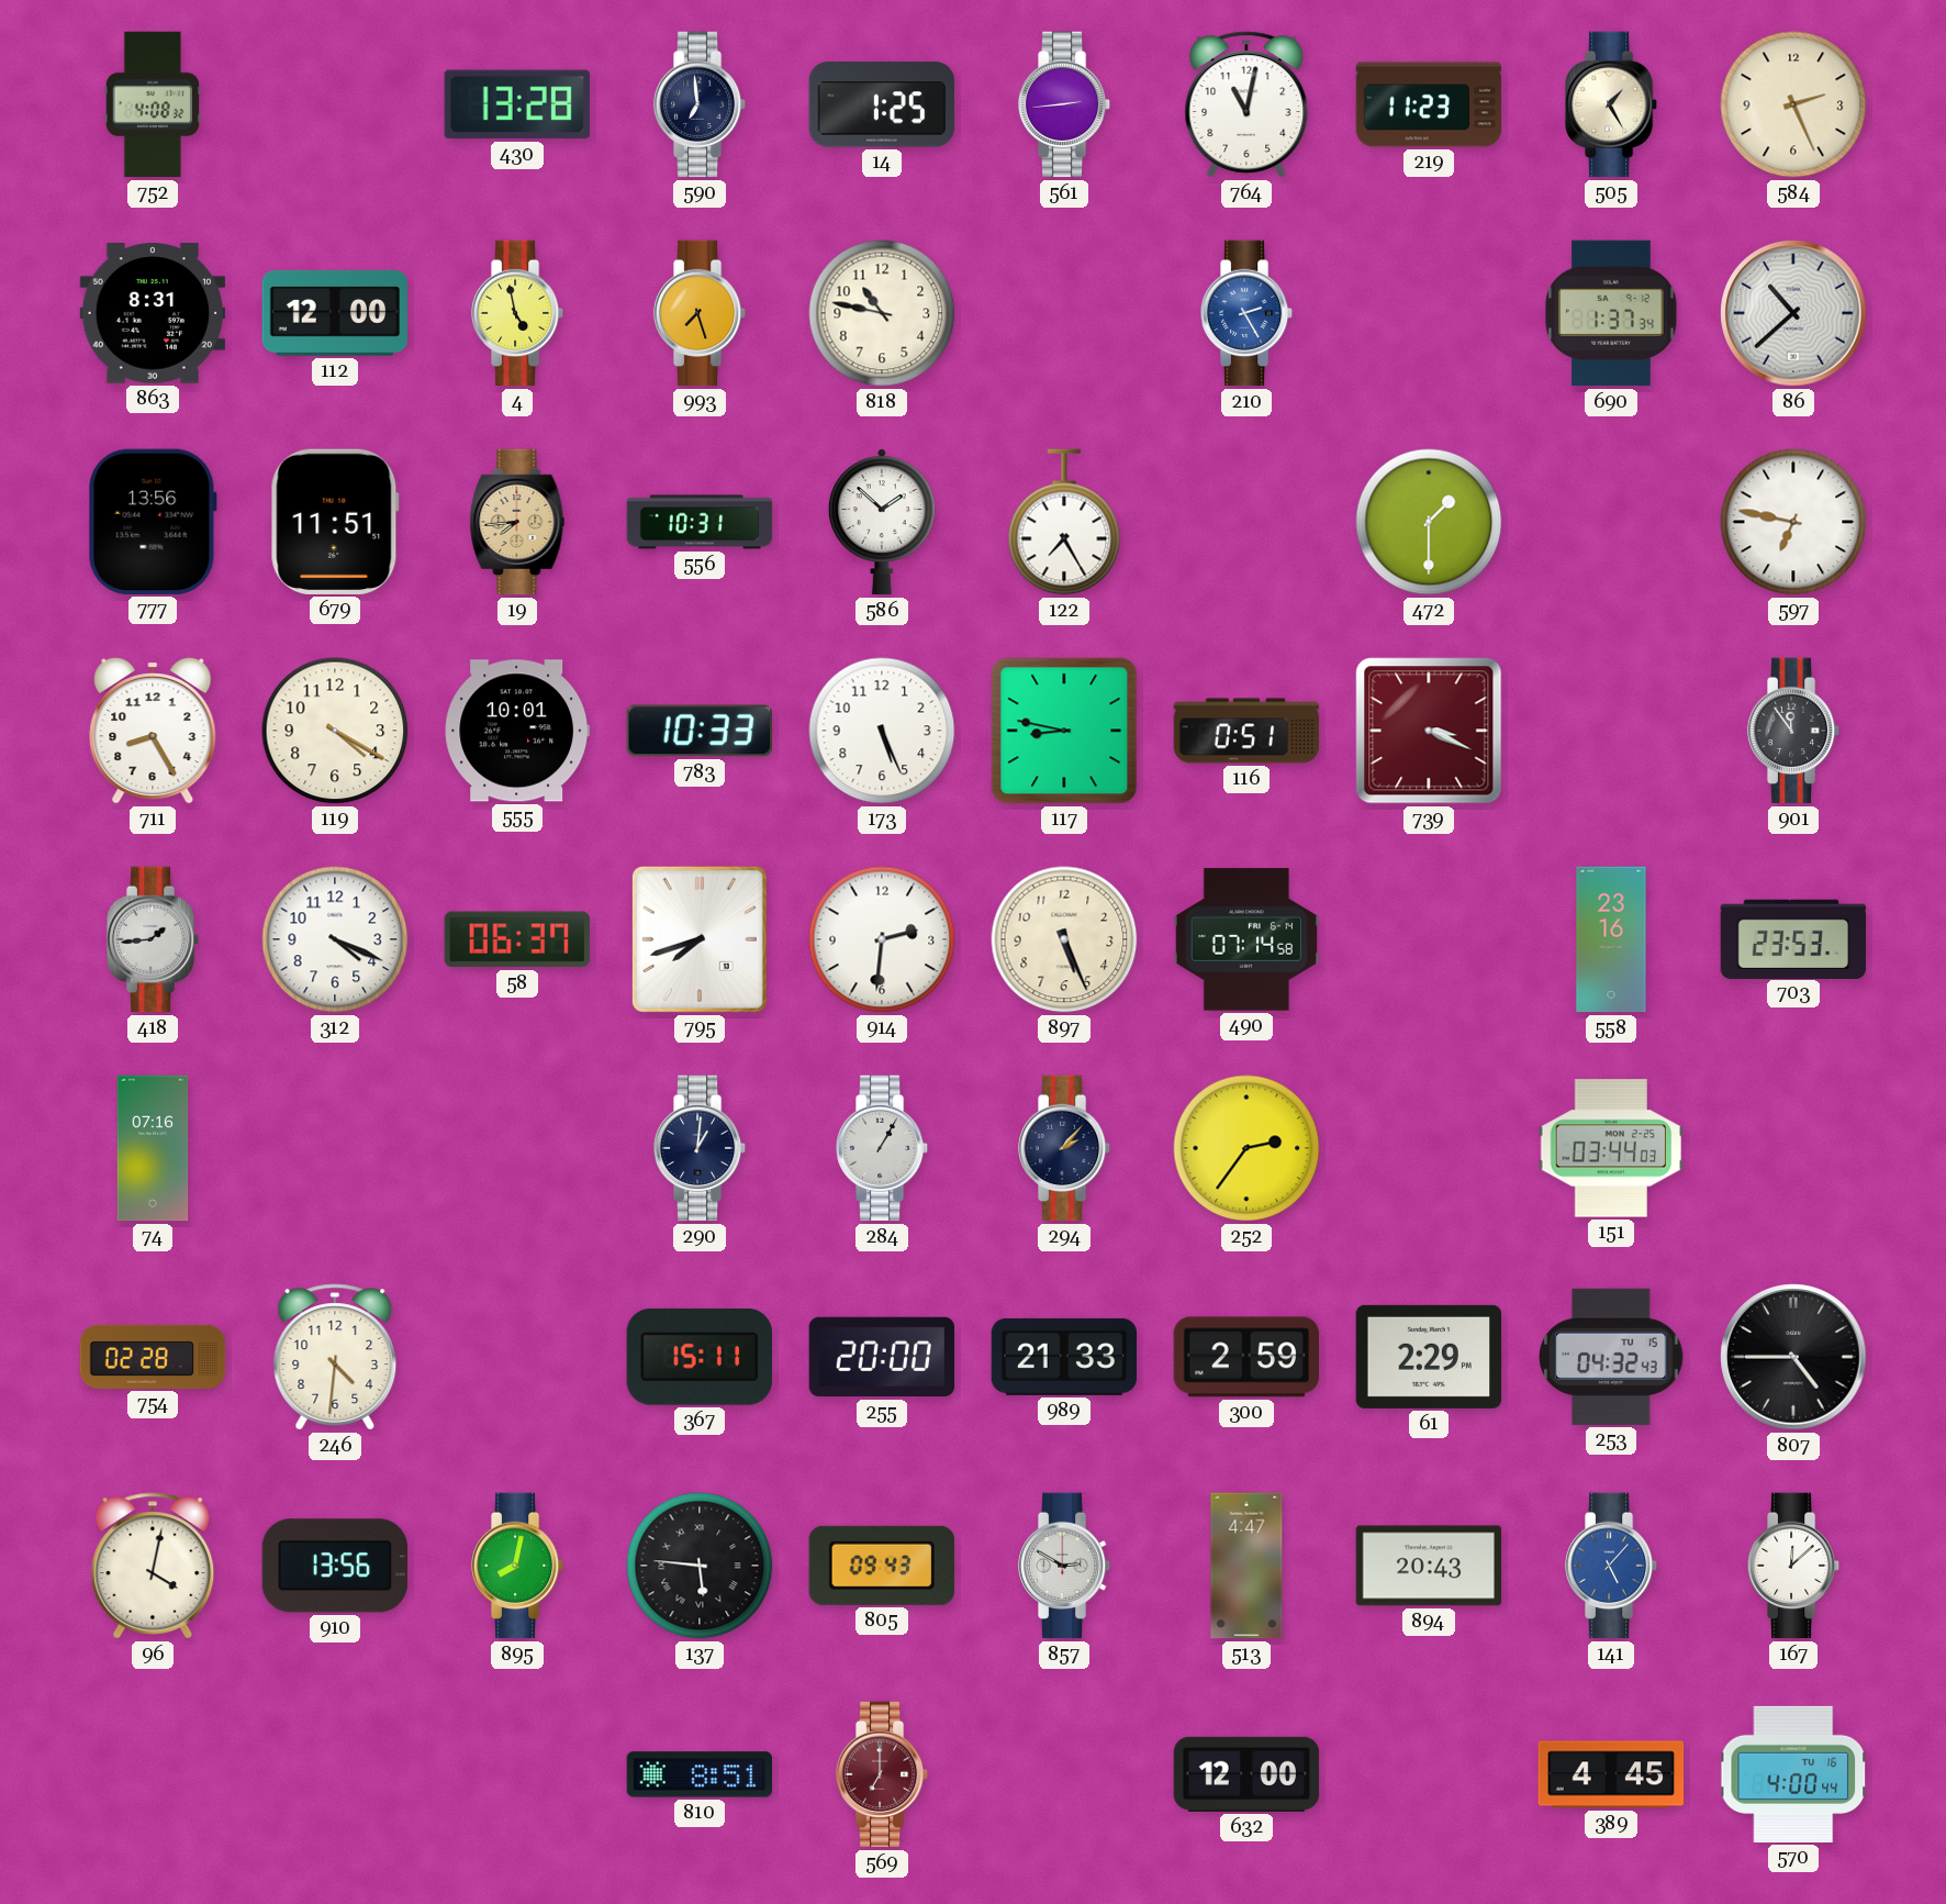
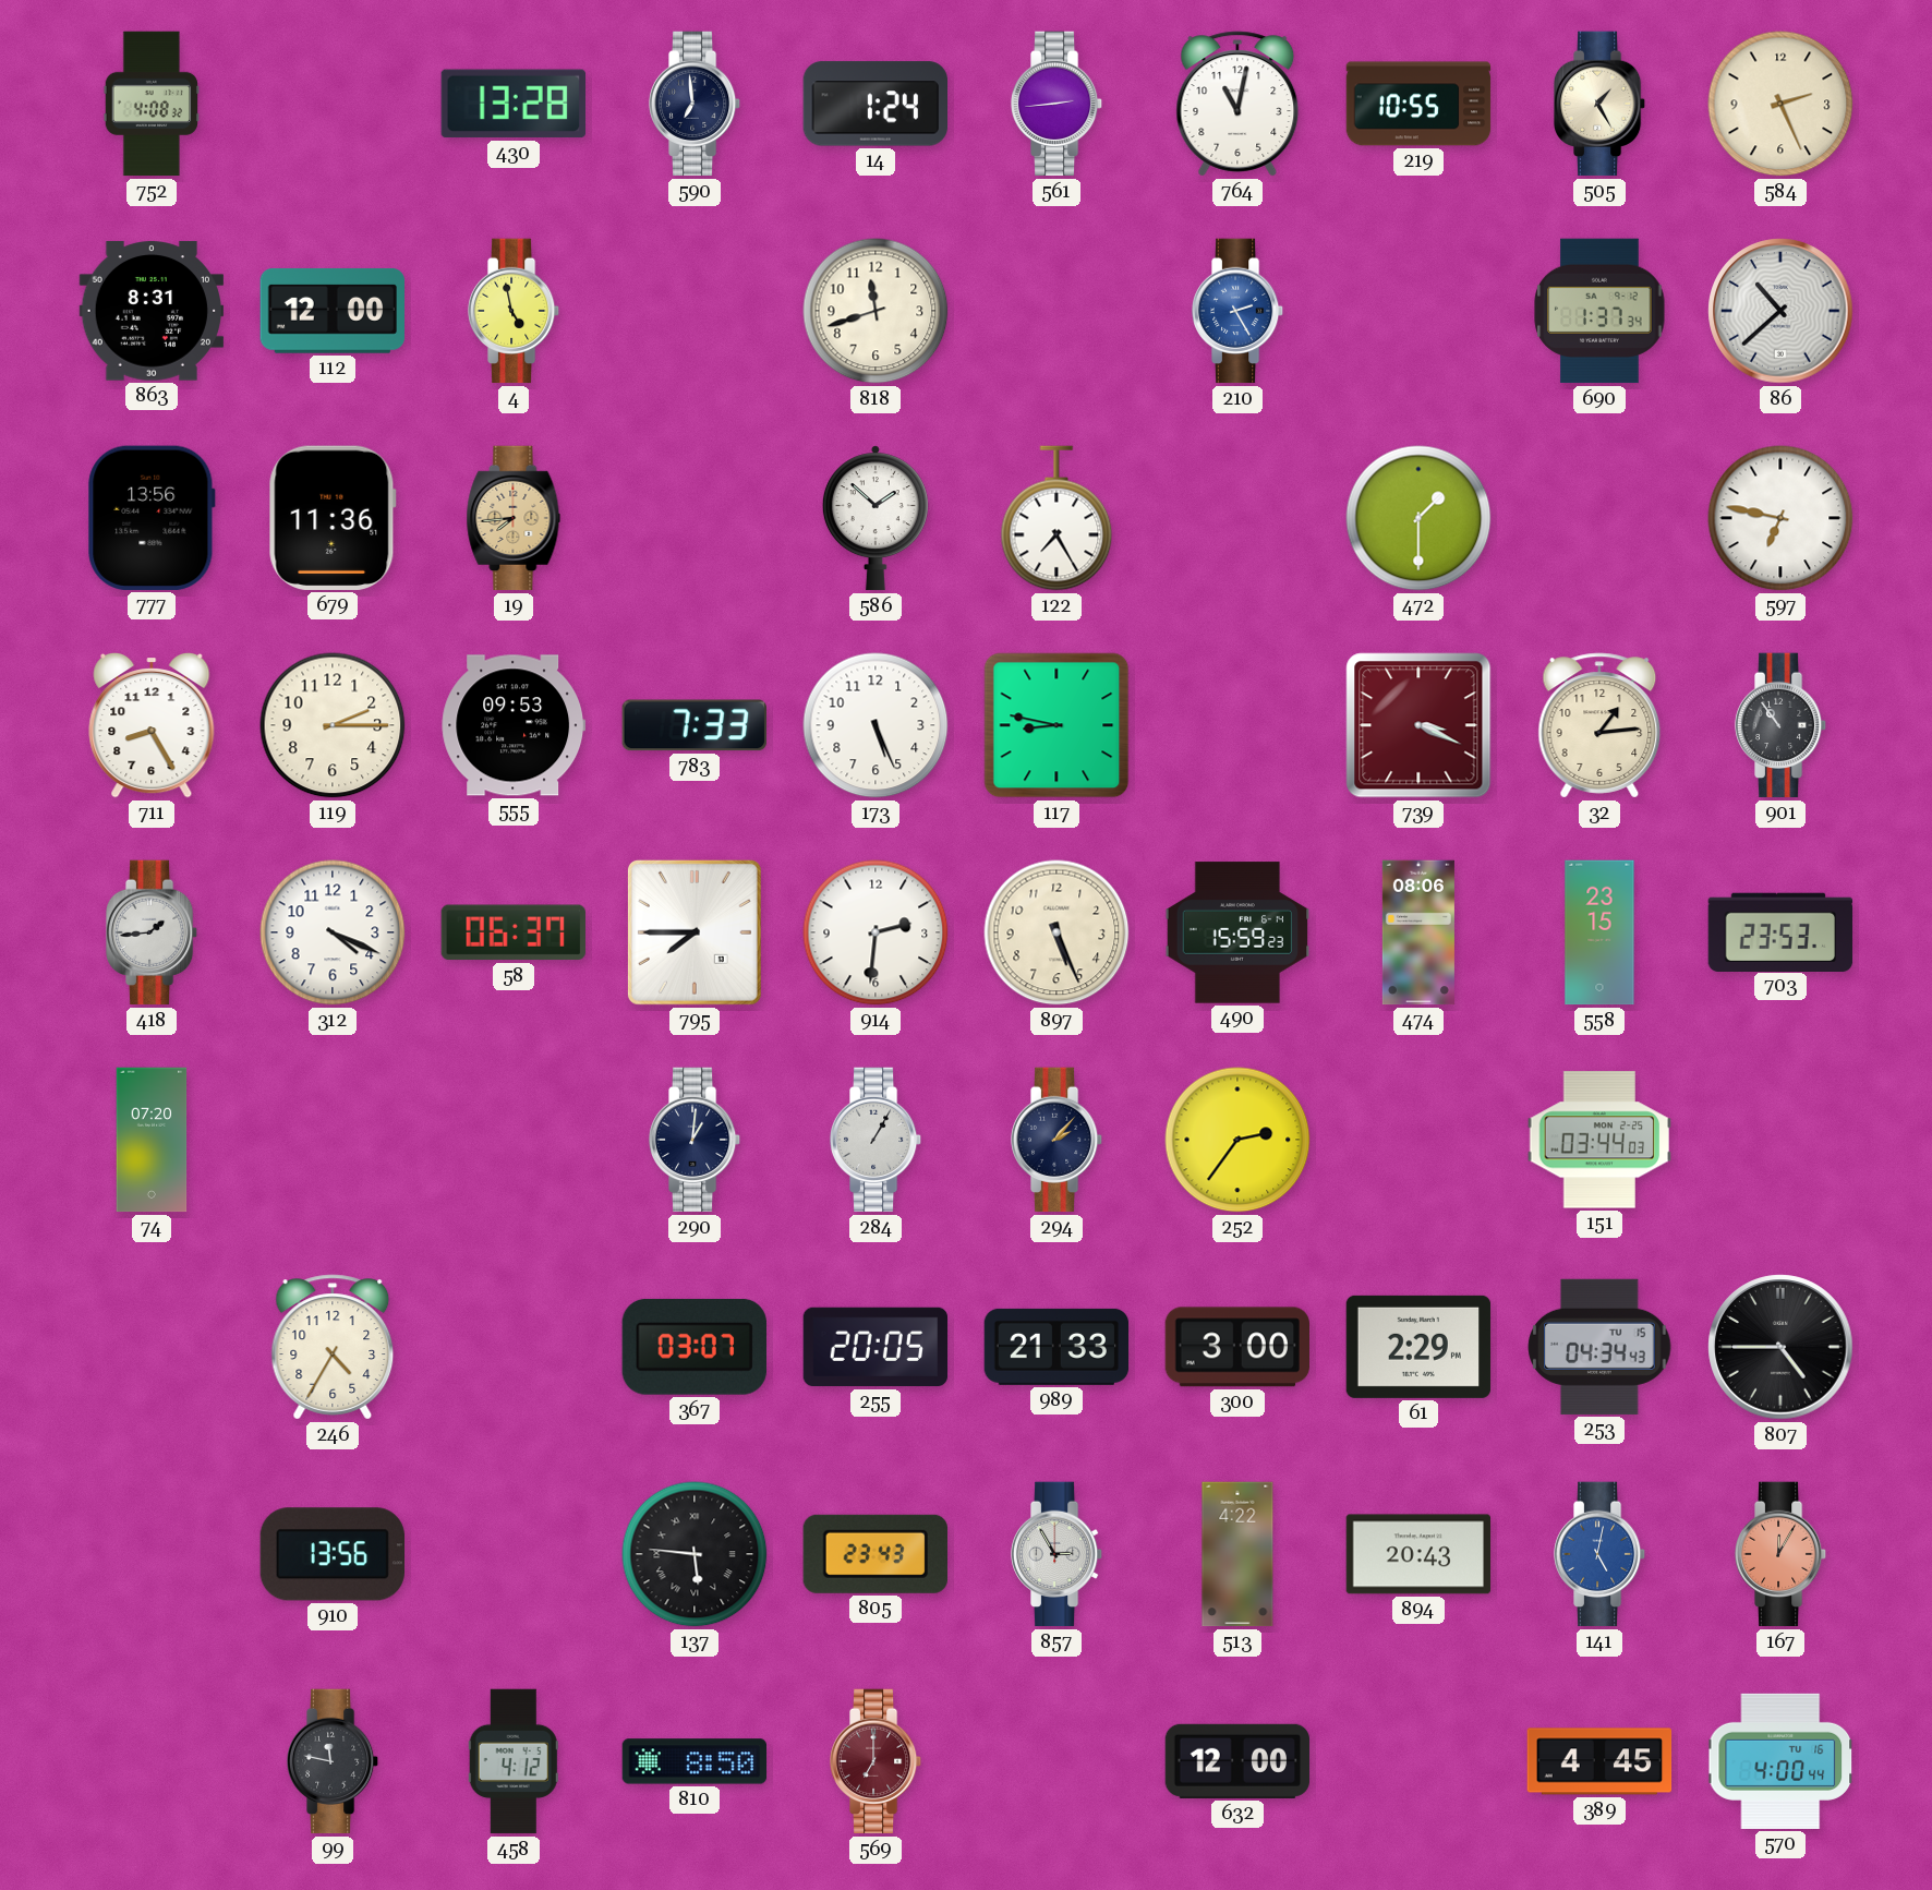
14: 1:25 -> 1:24
219: 11:23 -> 10:55
993: 7:27 -> none
818: 10:47 -> 11:42
679: 11:51 -> 11:36
556: 10:31 -> none
119: 4:20 -> 2:15
555: 10:01 -> 09:53
783: 10:33 -> 7:33
116: 0:51 -> none
32: none -> 1:14
901: 11:54 -> 10:54
795: 7:42 -> 7:45
490: 07:14 -> 15:59
474: none -> 08:06
558: 23:16 -> 23:15
74: 07:16 -> 07:20
754: 02:28 -> none
246: 4:31 -> 4:35
367: 15:11 -> 03:07
255: 20:00 -> 20:05
300: 2:59 -> 3:00
253: 04:32 -> 04:34
96: 4:02 -> none
895: 8:02 -> none
805: 09:43 -> 23:43
857: 2:50 -> 2:55
513: 4:47 -> 4:22
141: 5:07 -> 5:02
167: 12:08 -> 12:05
167 dial: white -> salmon
99: none -> 11:47
458: none -> 4:12
810: 8:51 -> 8:50
